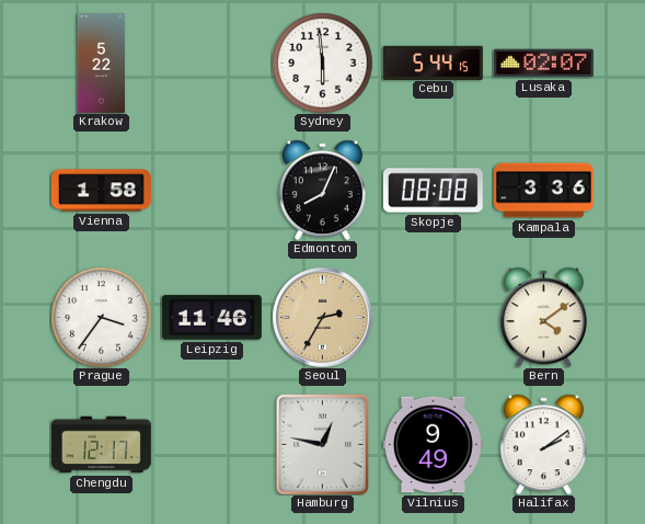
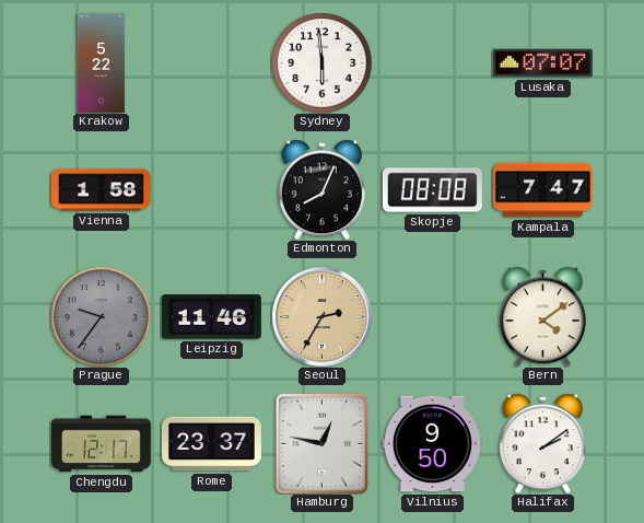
Cebu: 5:44 -> none
Lusaka: 02:07 -> 07:07
Kampala: 3:36 -> 7:47
Prague: 3:36 -> 9:36
Prague dial: white -> grey
Rome: none -> 23:37
Vilnius: 9:49 -> 9:50
